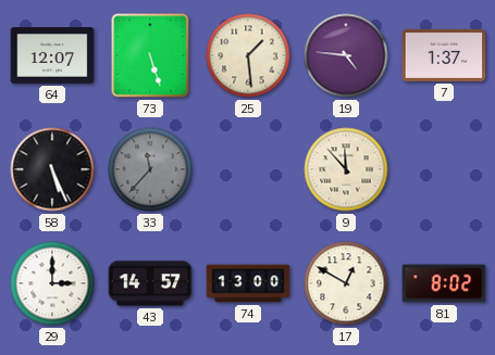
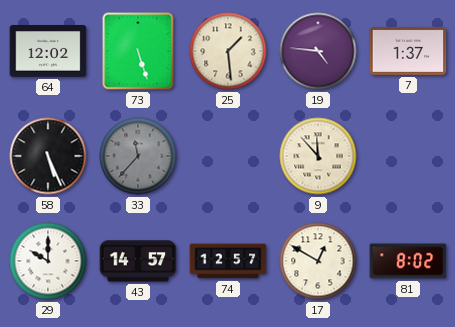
64: 12:07 -> 12:02
29: 3:00 -> 10:00
74: 13:00 -> 12:57
